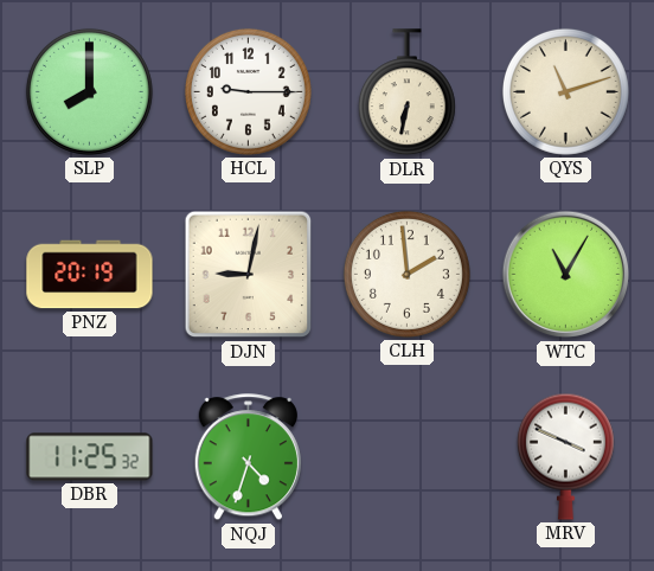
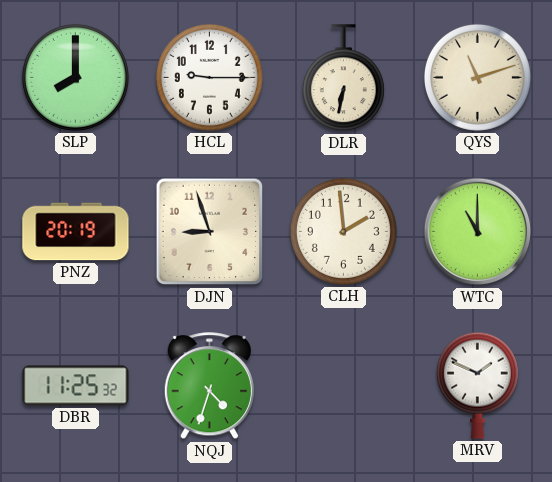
DJN: 9:02 -> 8:57
WTC: 11:05 -> 11:00
MRV: 3:49 -> 1:49
